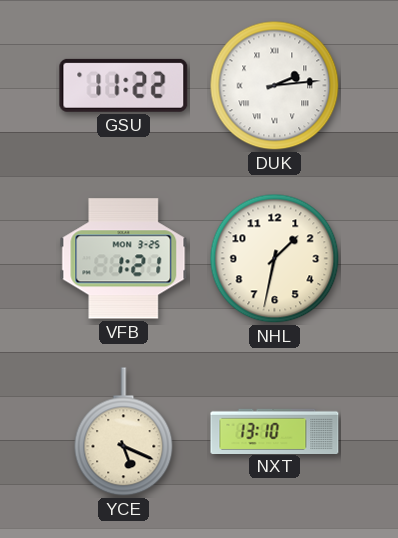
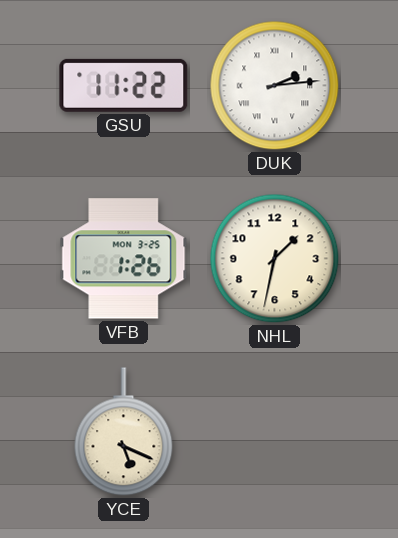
VFB: 1:21 -> 1:26
NXT: 13:10 -> none
